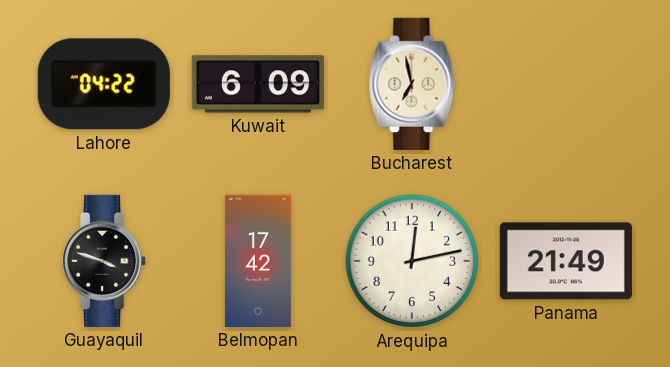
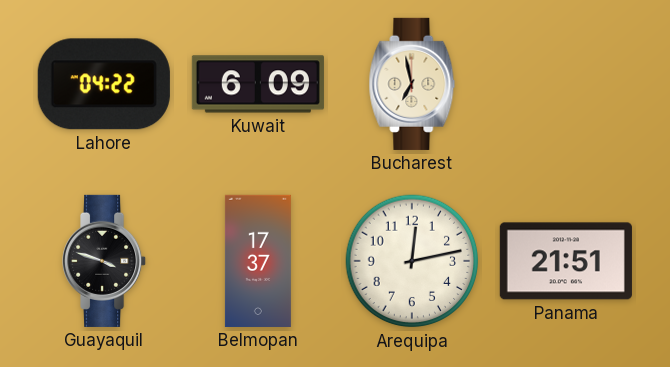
Belmopan: 17:42 -> 17:37
Panama: 21:49 -> 21:51
